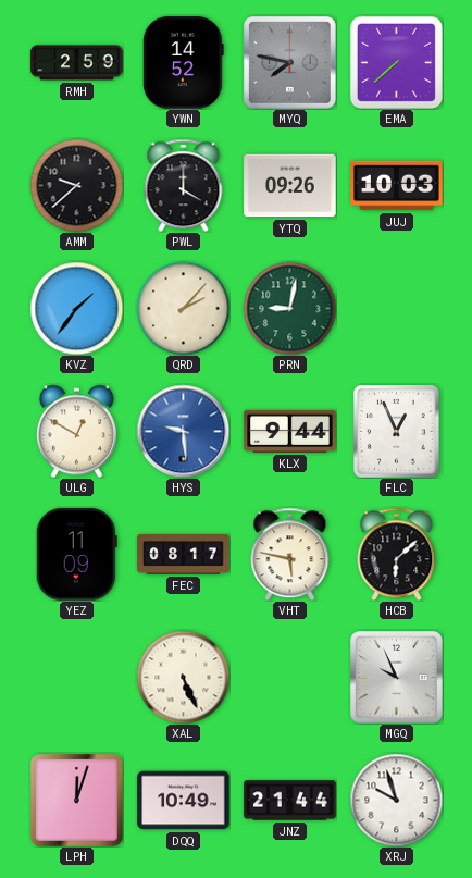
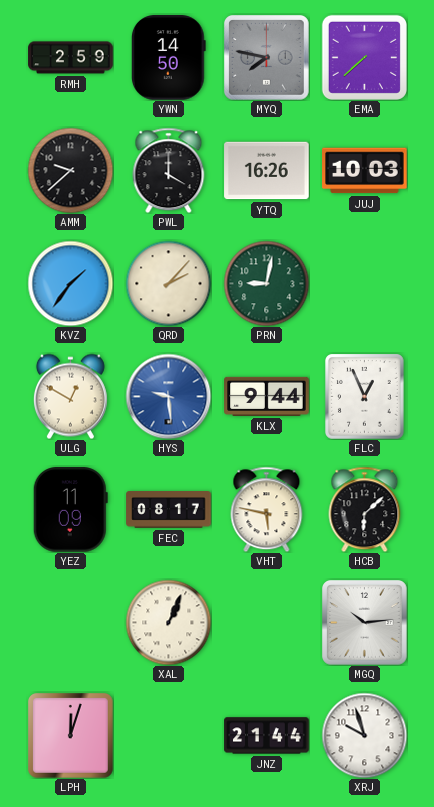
YWN: 14:52 -> 14:50
YTQ: 09:26 -> 16:26
XAL: 5:26 -> 1:04
MGQ: 9:56 -> 10:14
DQQ: 10:49 -> none
